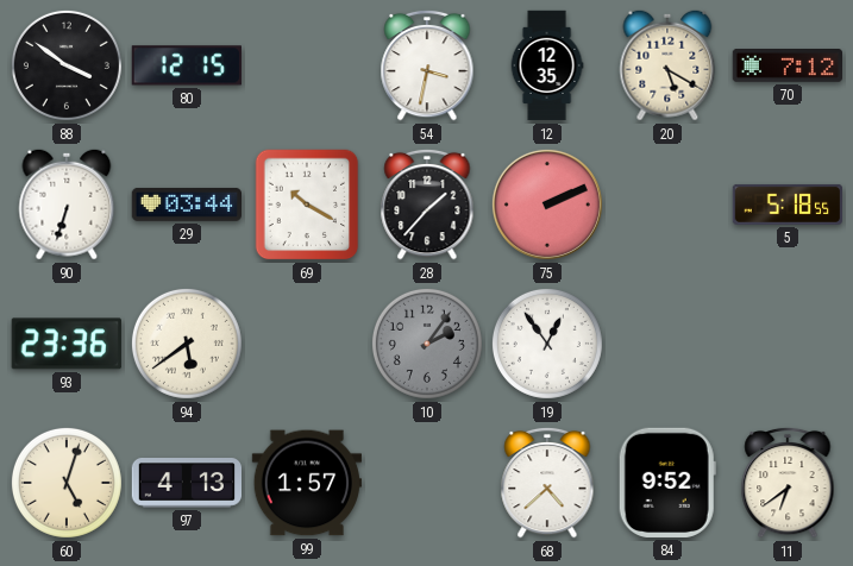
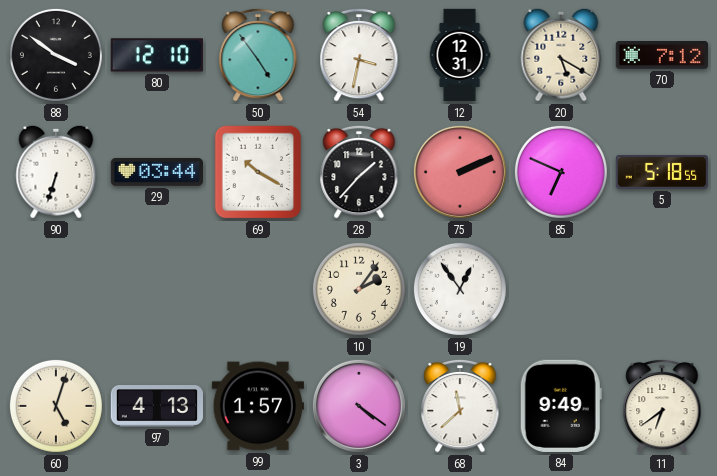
80: 12:15 -> 12:10
50: none -> 4:54
12: 12:35 -> 12:31
85: none -> 6:49
93: 23:36 -> none
94: 5:39 -> none
10 dial: grey -> cream
3: none -> 4:21
68: 4:38 -> 11:38
84: 9:52 -> 9:49
